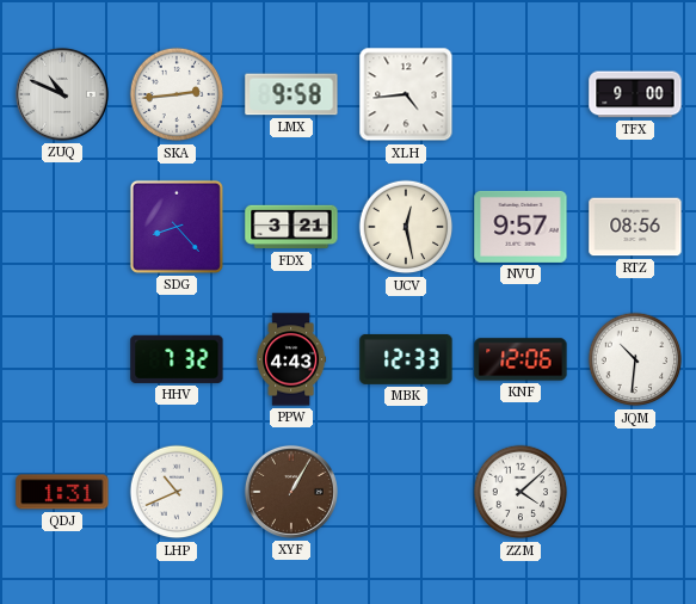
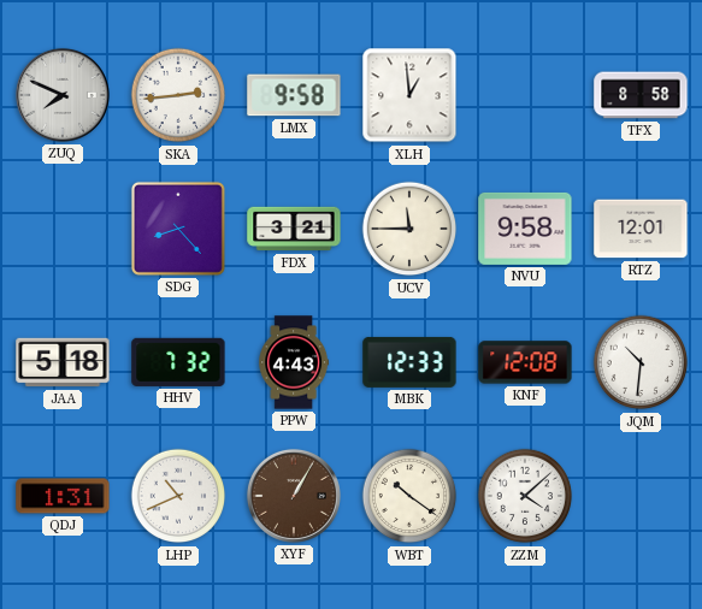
ZUQ: 10:49 -> 7:49
XLH: 4:44 -> 12:59
TFX: 9:00 -> 8:58
UCV: 12:28 -> 11:45
NVU: 9:57 -> 9:58
RTZ: 08:56 -> 12:01
JAA: none -> 5:18
KNF: 12:06 -> 12:08
WBT: none -> 10:21
